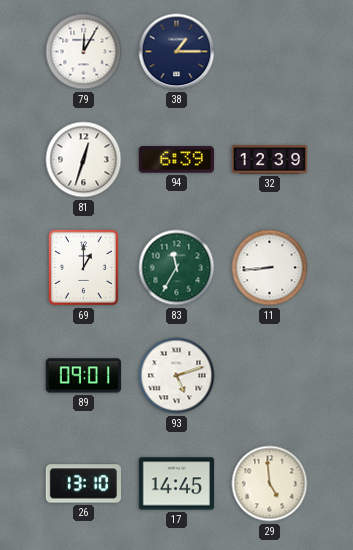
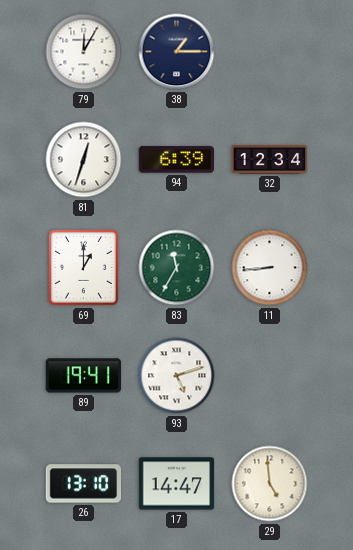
32: 12:39 -> 12:34
89: 09:01 -> 19:41
17: 14:45 -> 14:47
